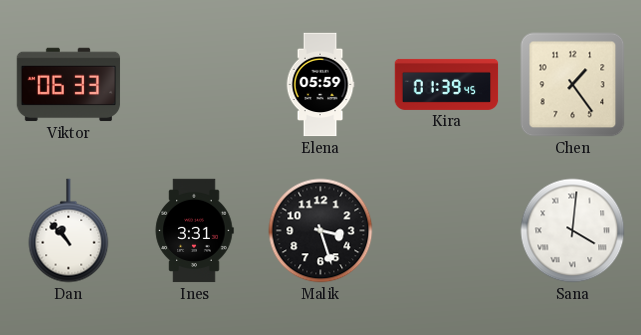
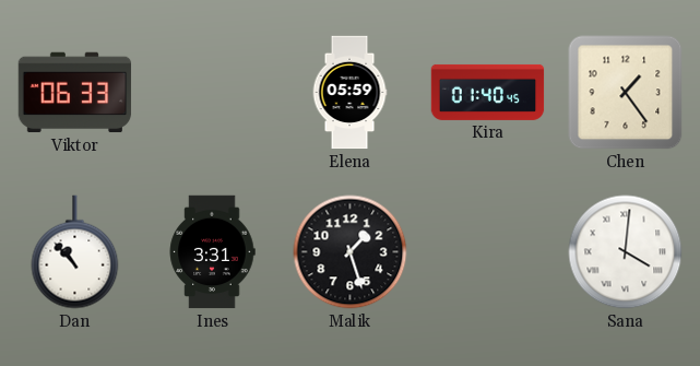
Kira: 01:39 -> 01:40
Malik: 3:27 -> 1:27
